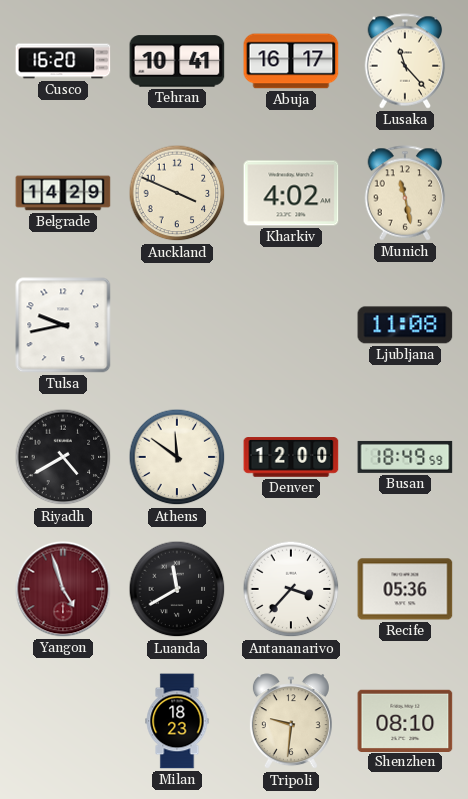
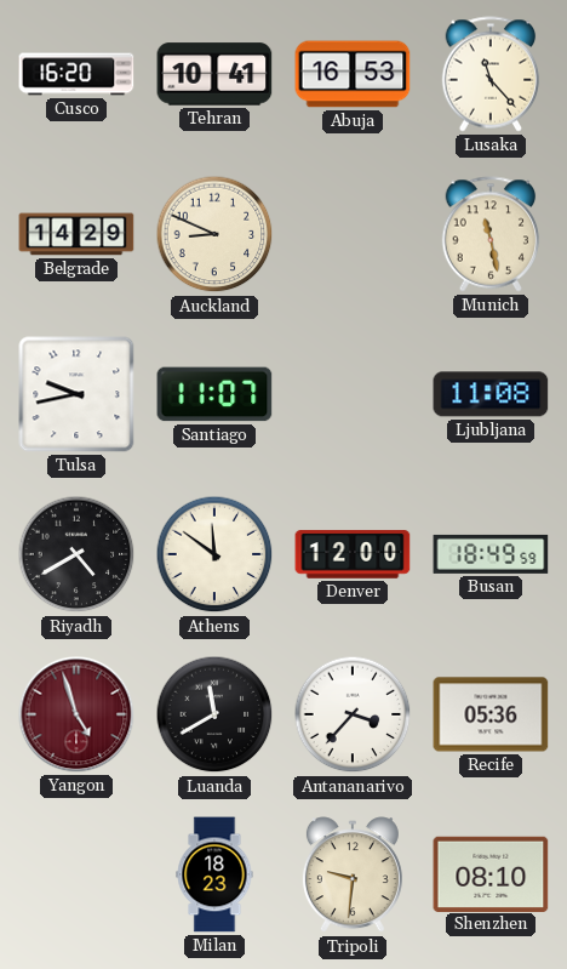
Abuja: 16:17 -> 16:53
Auckland: 3:49 -> 8:49
Kharkiv: 4:02 -> none
Santiago: none -> 11:07
